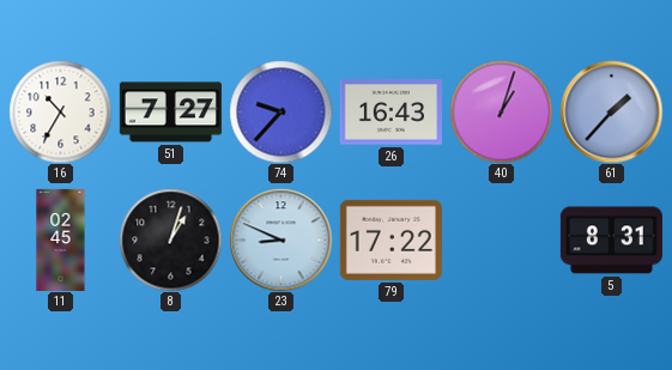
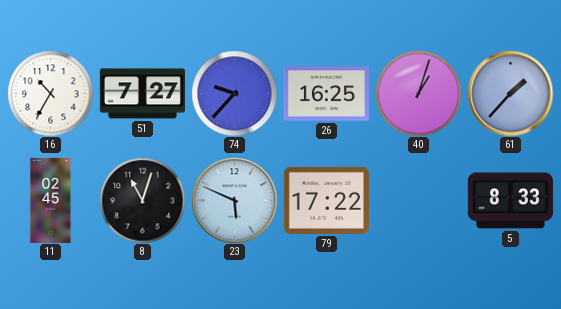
26: 16:43 -> 16:25
8: 1:03 -> 11:03
23: 8:49 -> 5:49
5: 8:31 -> 8:33
